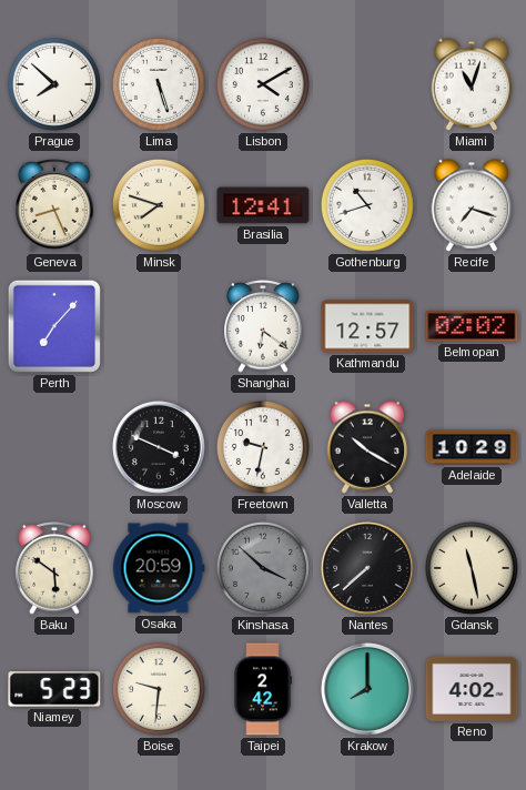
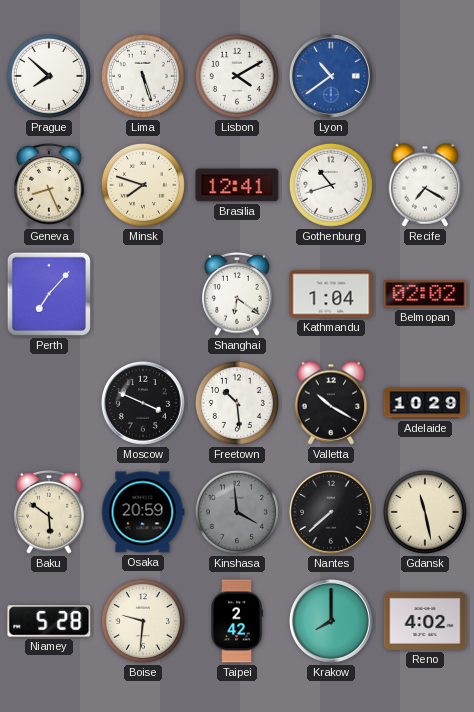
Lyon: none -> 10:39
Miami: 11:03 -> none
Recife: 7:18 -> 7:20
Kathmandu: 12:57 -> 1:04
Freetown: 9:32 -> 10:29
Kinshasa: 3:52 -> 3:59
Niamey: 5:23 -> 5:28
